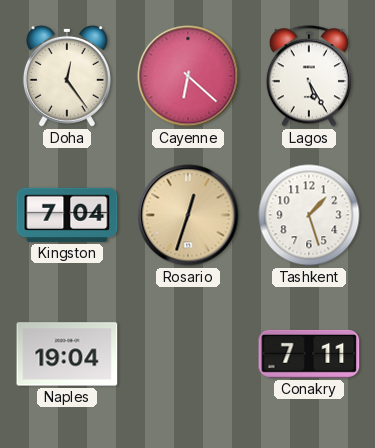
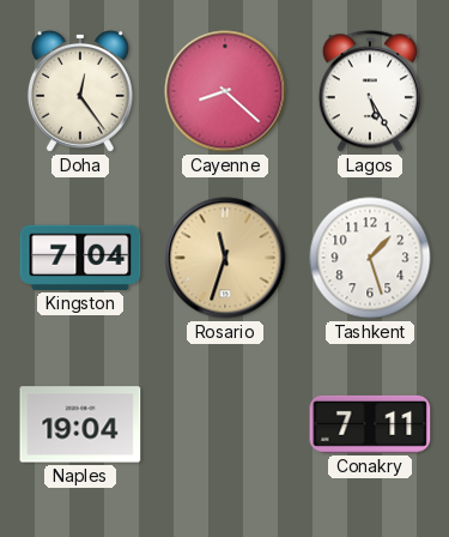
Cayenne: 6:22 -> 8:22
Rosario: 12:33 -> 11:33
